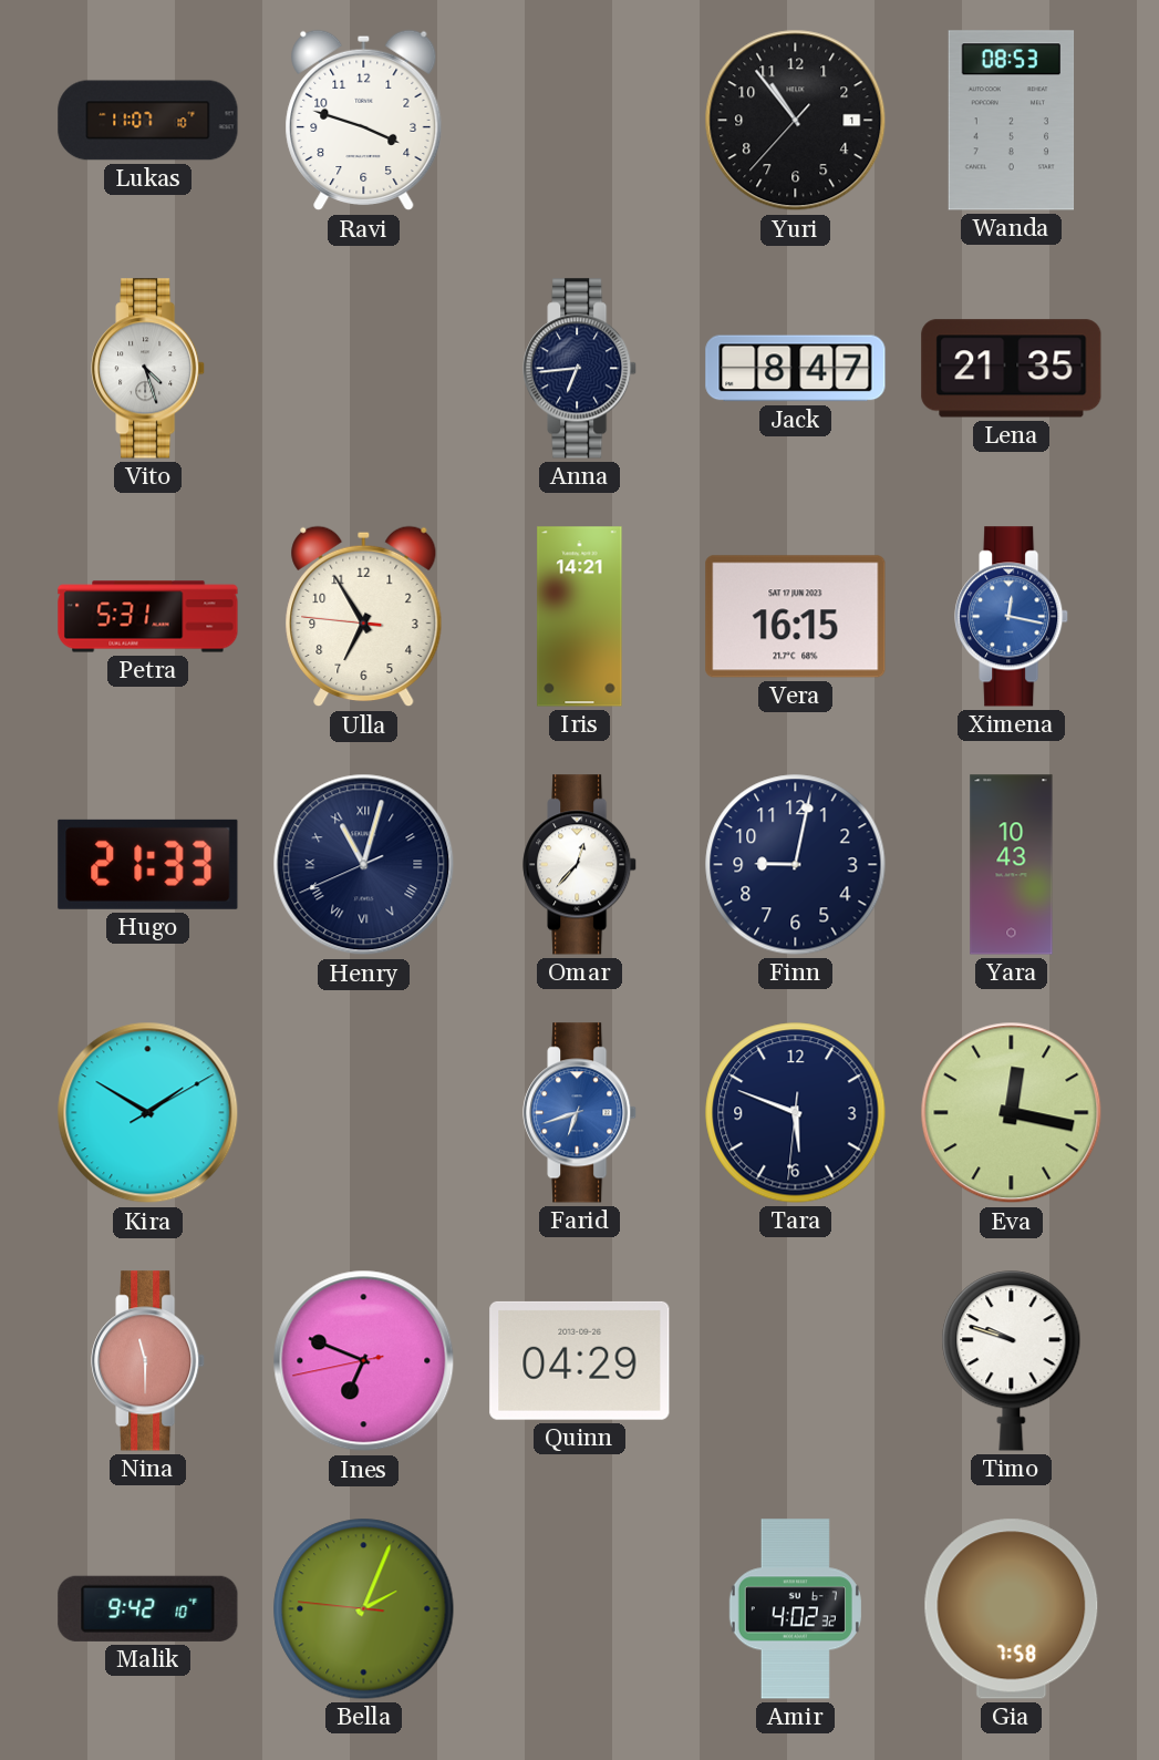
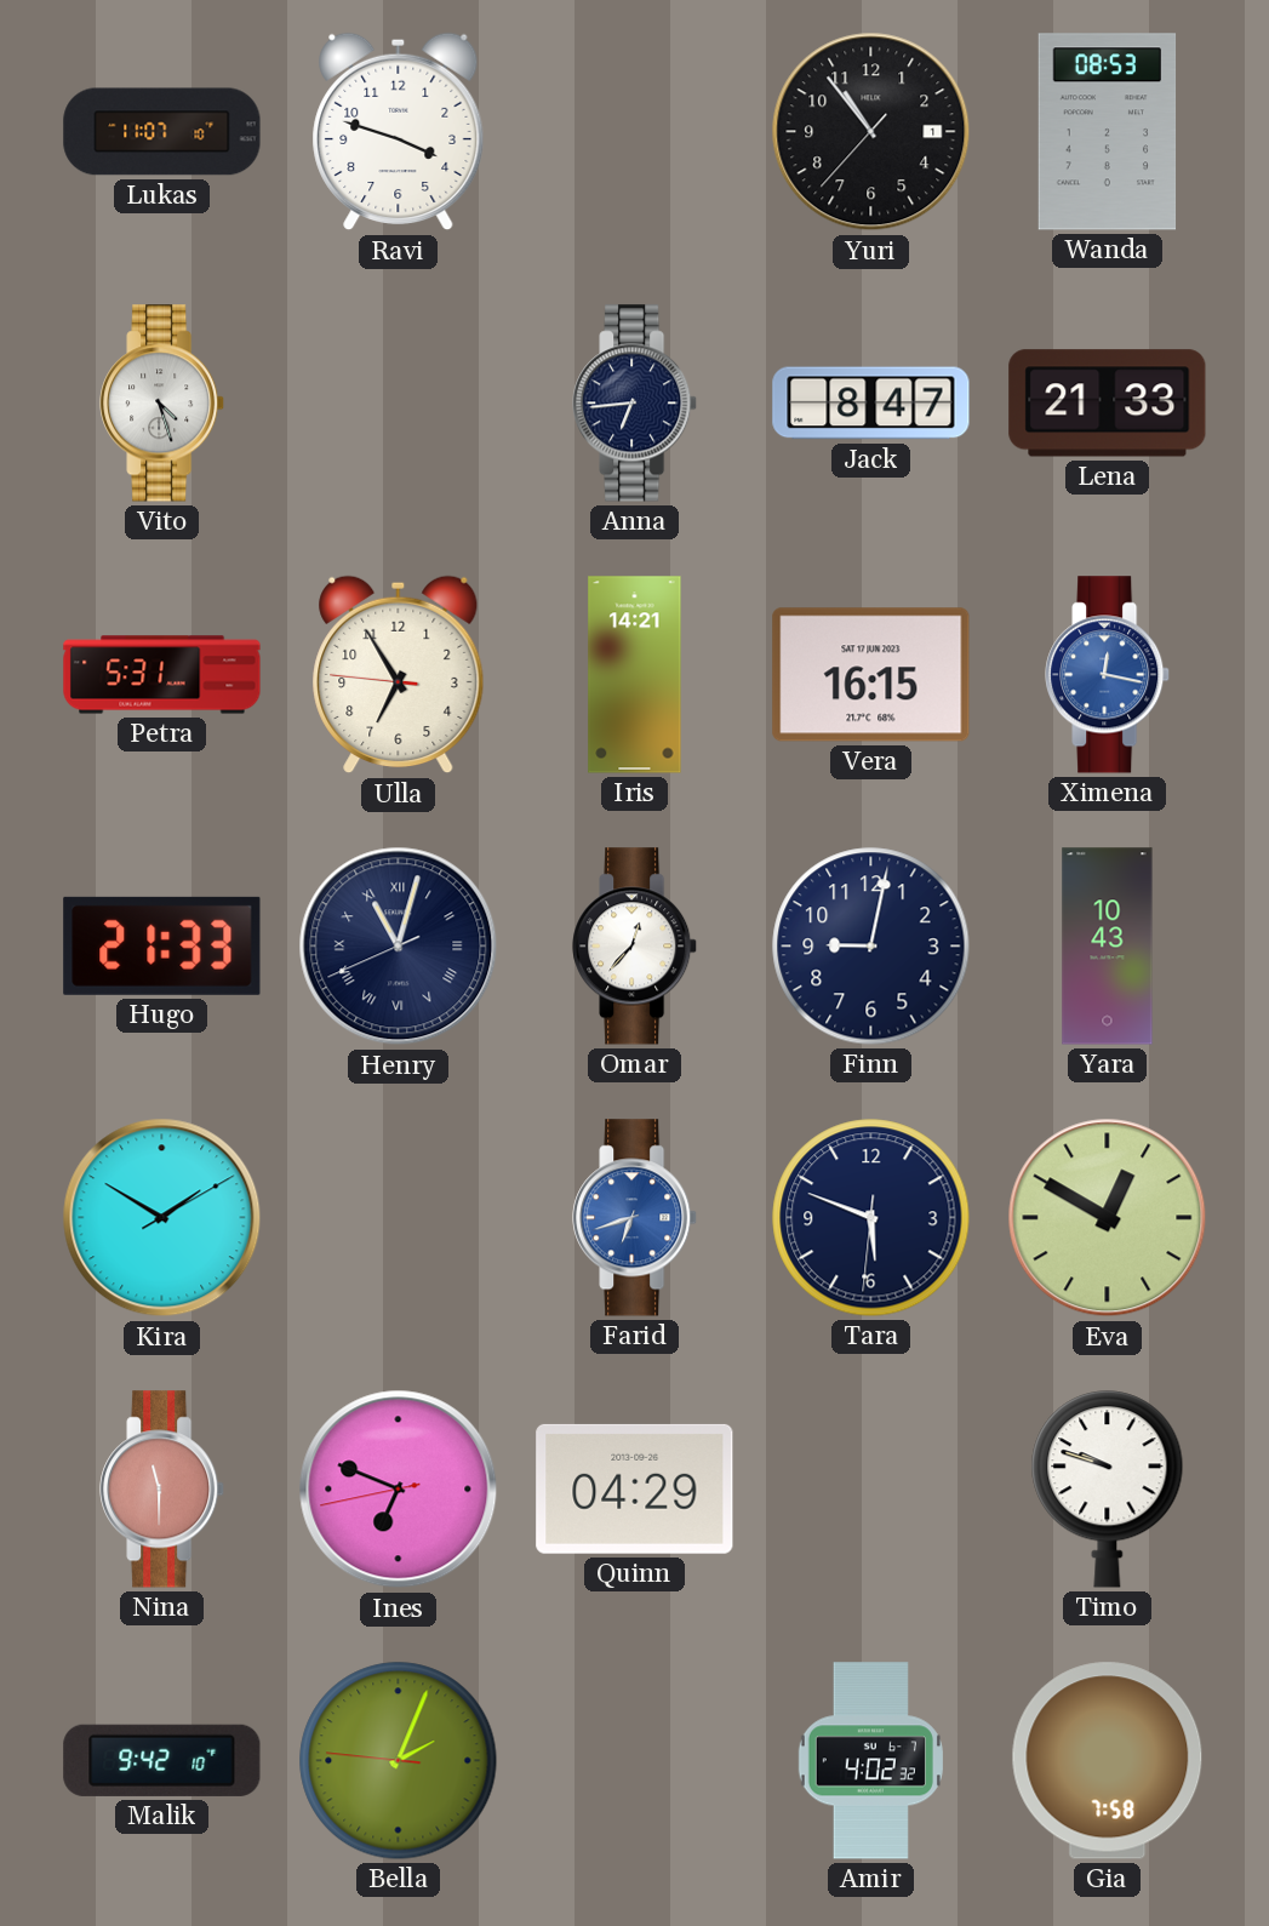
Lena: 21:35 -> 21:33
Eva: 12:17 -> 12:50
